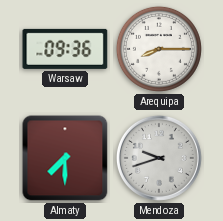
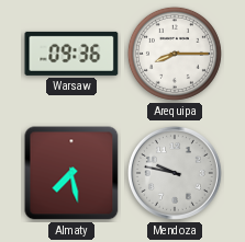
Almaty: 7:30 -> 7:28
Mendoza: 9:42 -> 9:47
